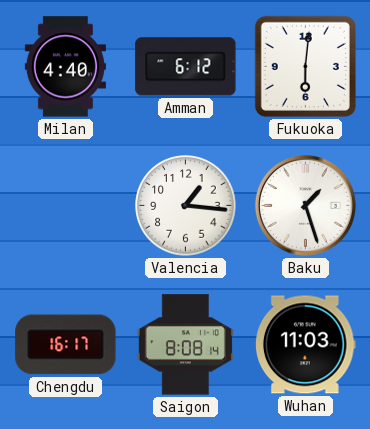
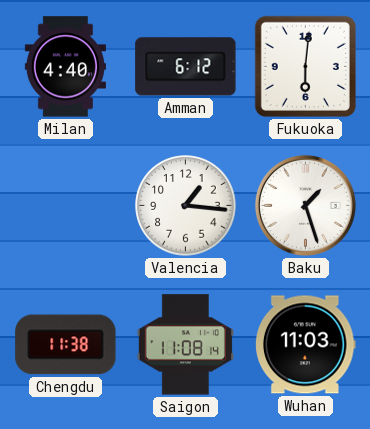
Chengdu: 16:17 -> 11:38
Saigon: 8:08 -> 11:08
